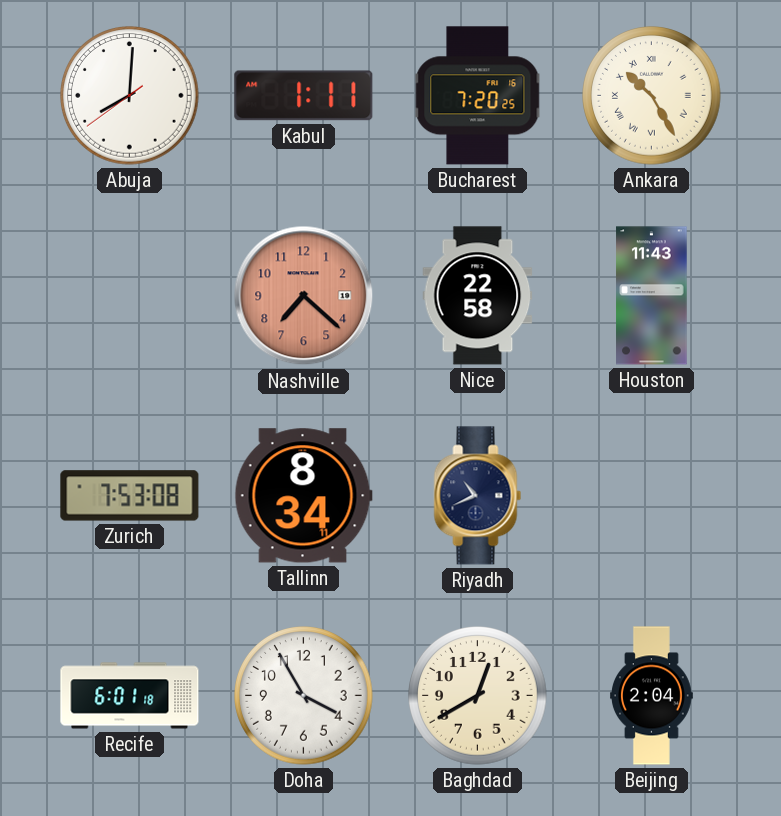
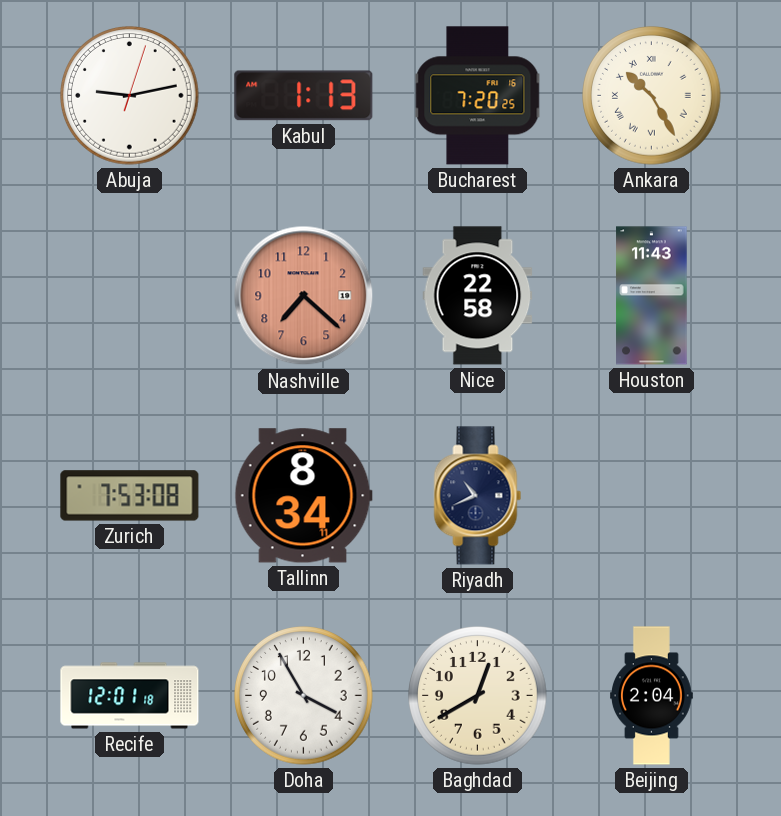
Abuja: 8:00 -> 9:13
Kabul: 1:11 -> 1:13
Recife: 6:01 -> 12:01
